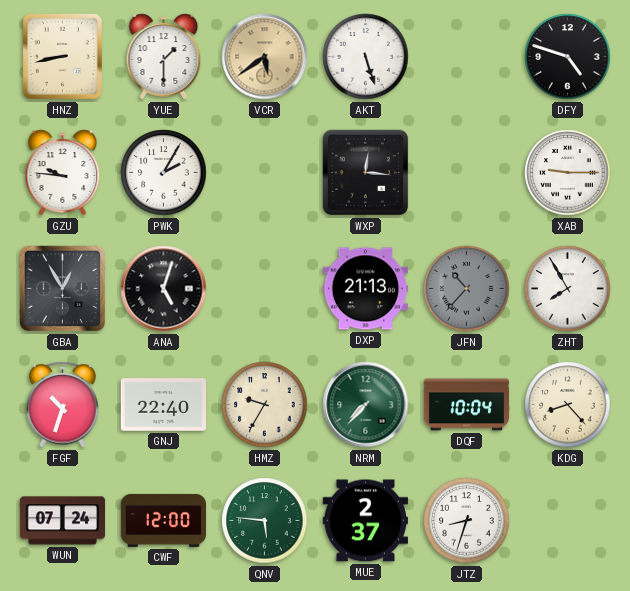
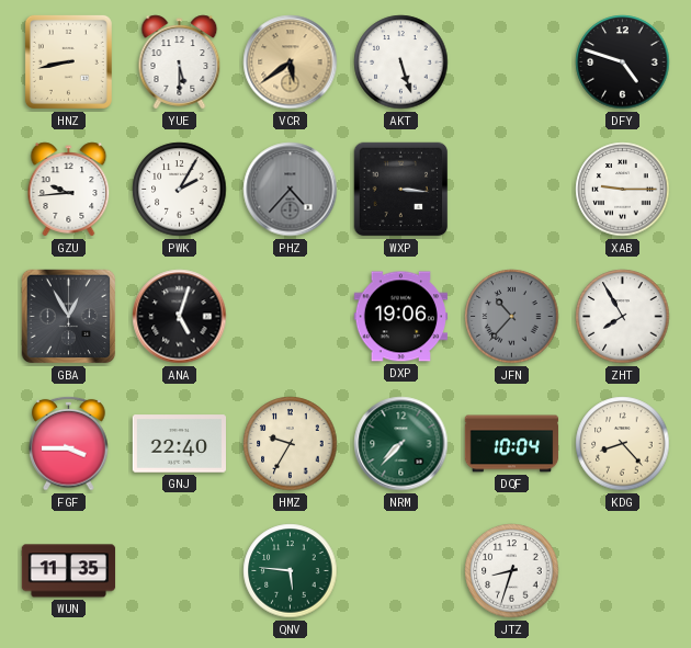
YUE: 1:30 -> 5:30
GZU: 9:46 -> 9:44
PHZ: none -> 4:37
WXP: 12:16 -> 3:16
DXP: 21:13 -> 19:06
FGF: 10:33 -> 3:45
WUN: 07:24 -> 11:35
CWF: 12:00 -> none
MUE: 2:37 -> none
